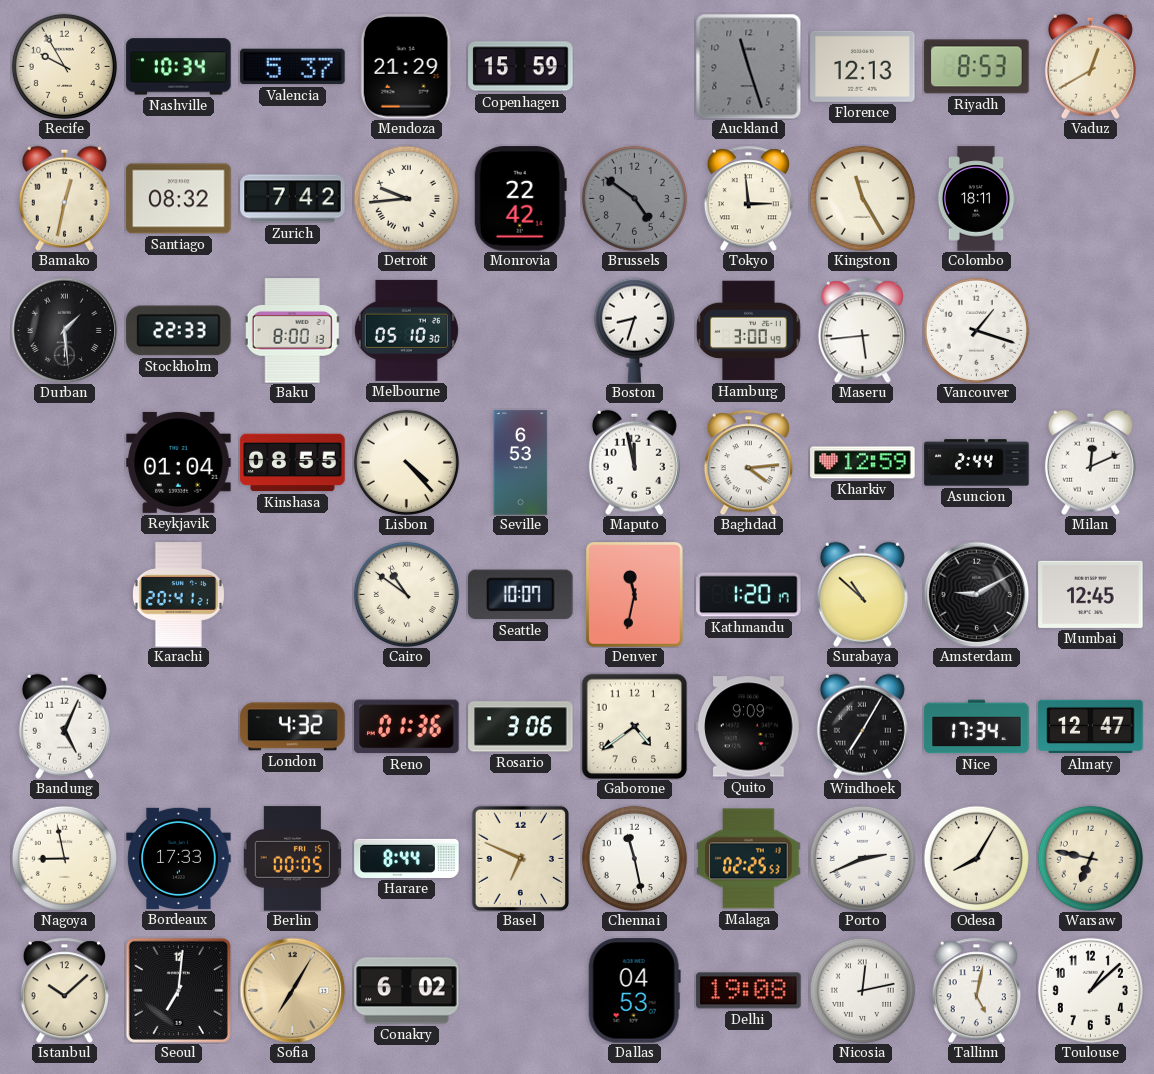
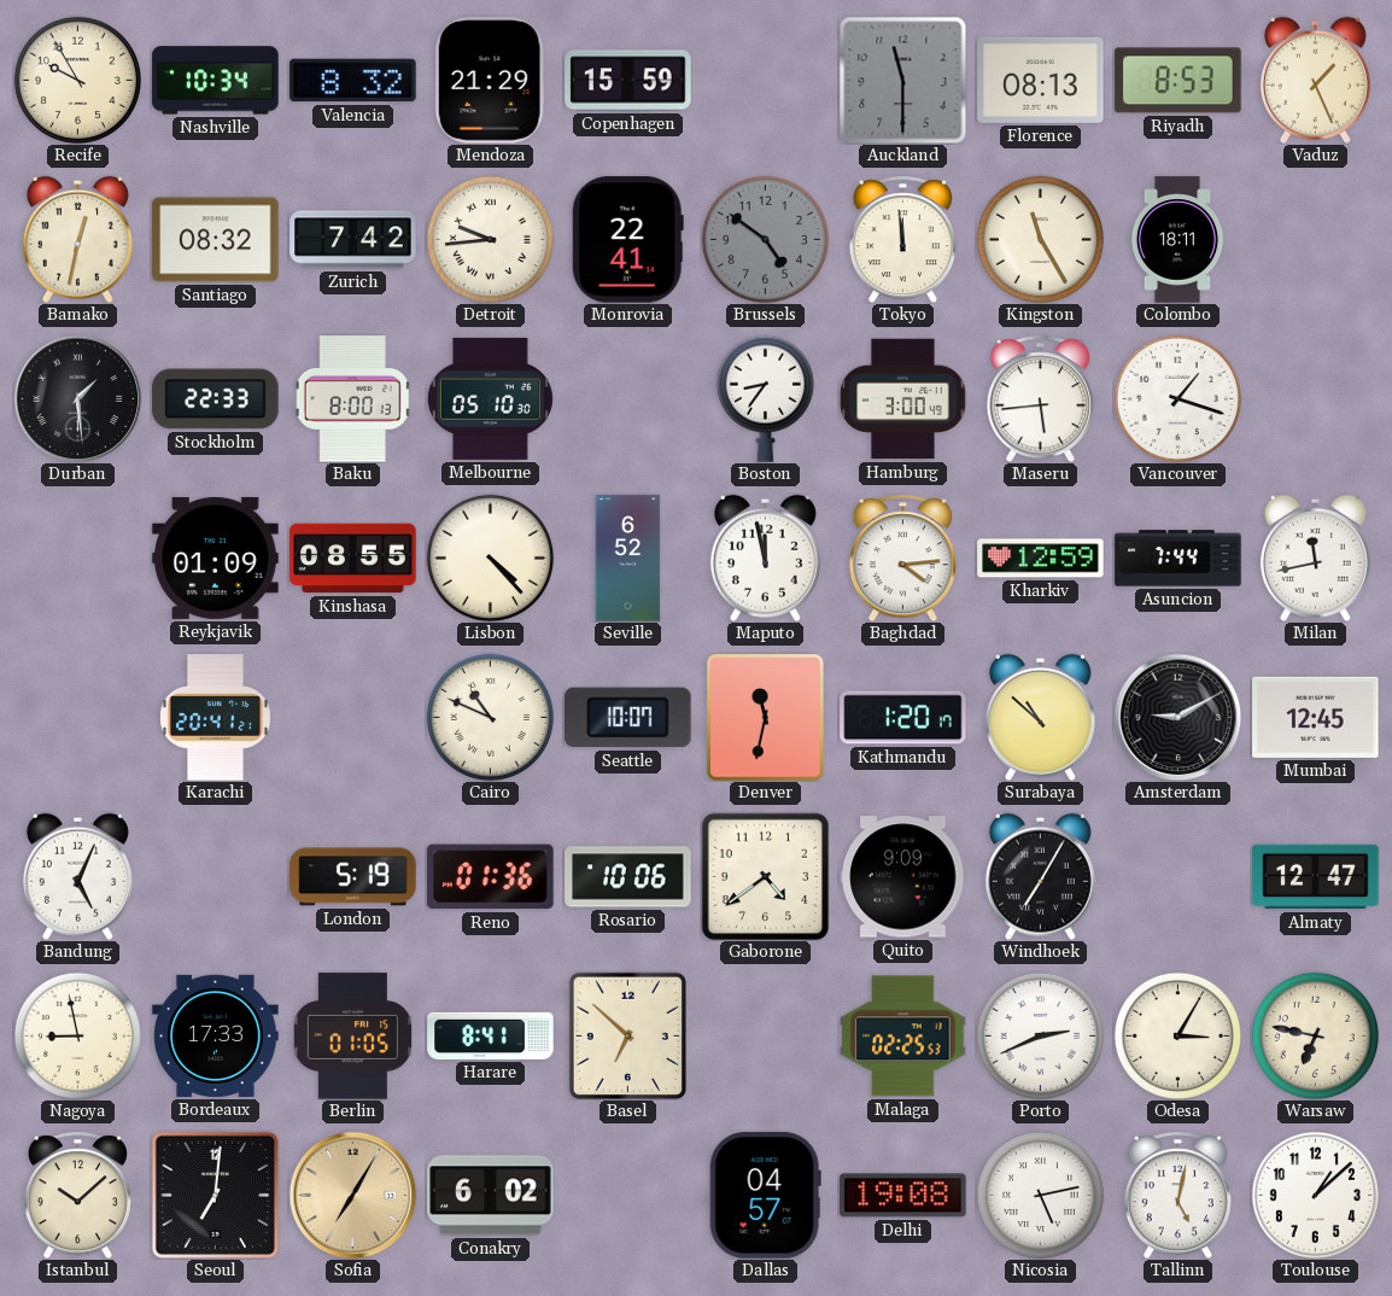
Valencia: 5:37 -> 8:32
Auckland: 11:27 -> 11:30
Florence: 12:13 -> 08:13
Vaduz: 12:40 -> 1:26
Monrovia: 22:42 -> 22:41
Tokyo: 2:59 -> 11:59
Boston: 8:33 -> 8:36
Reykjavik: 01:04 -> 01:09
Seville: 6:53 -> 6:52
Asuncion: 2:44 -> 7:44
Milan: 12:11 -> 11:43
Cairo: 10:51 -> 10:49
London: 4:32 -> 5:19
Rosario: 3:06 -> 10:06
Nice: 17:34 -> none
Berlin: 00:05 -> 01:05
Harare: 8:44 -> 8:41
Basel: 6:49 -> 6:52
Chennai: 11:28 -> none
Odesa: 8:05 -> 3:05
Dallas: 04:53 -> 04:57
Nicosia: 12:13 -> 5:13
